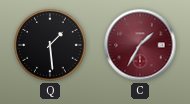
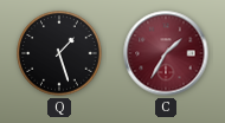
Q: 1:29 -> 1:27
